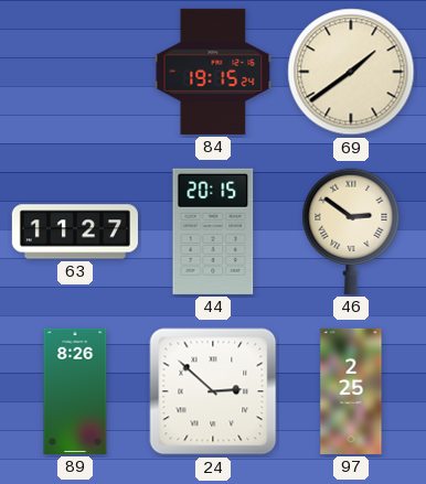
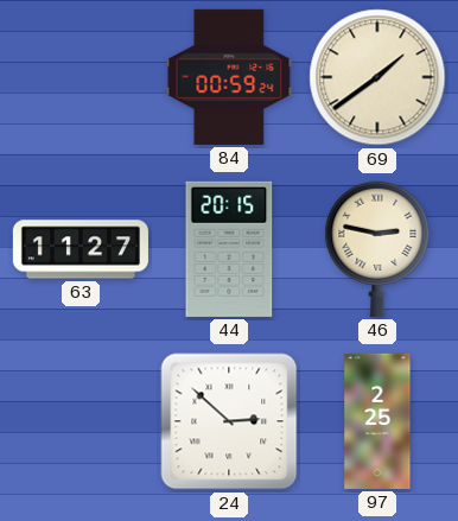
84: 19:15 -> 00:59
46: 2:51 -> 2:47
89: 8:26 -> none
